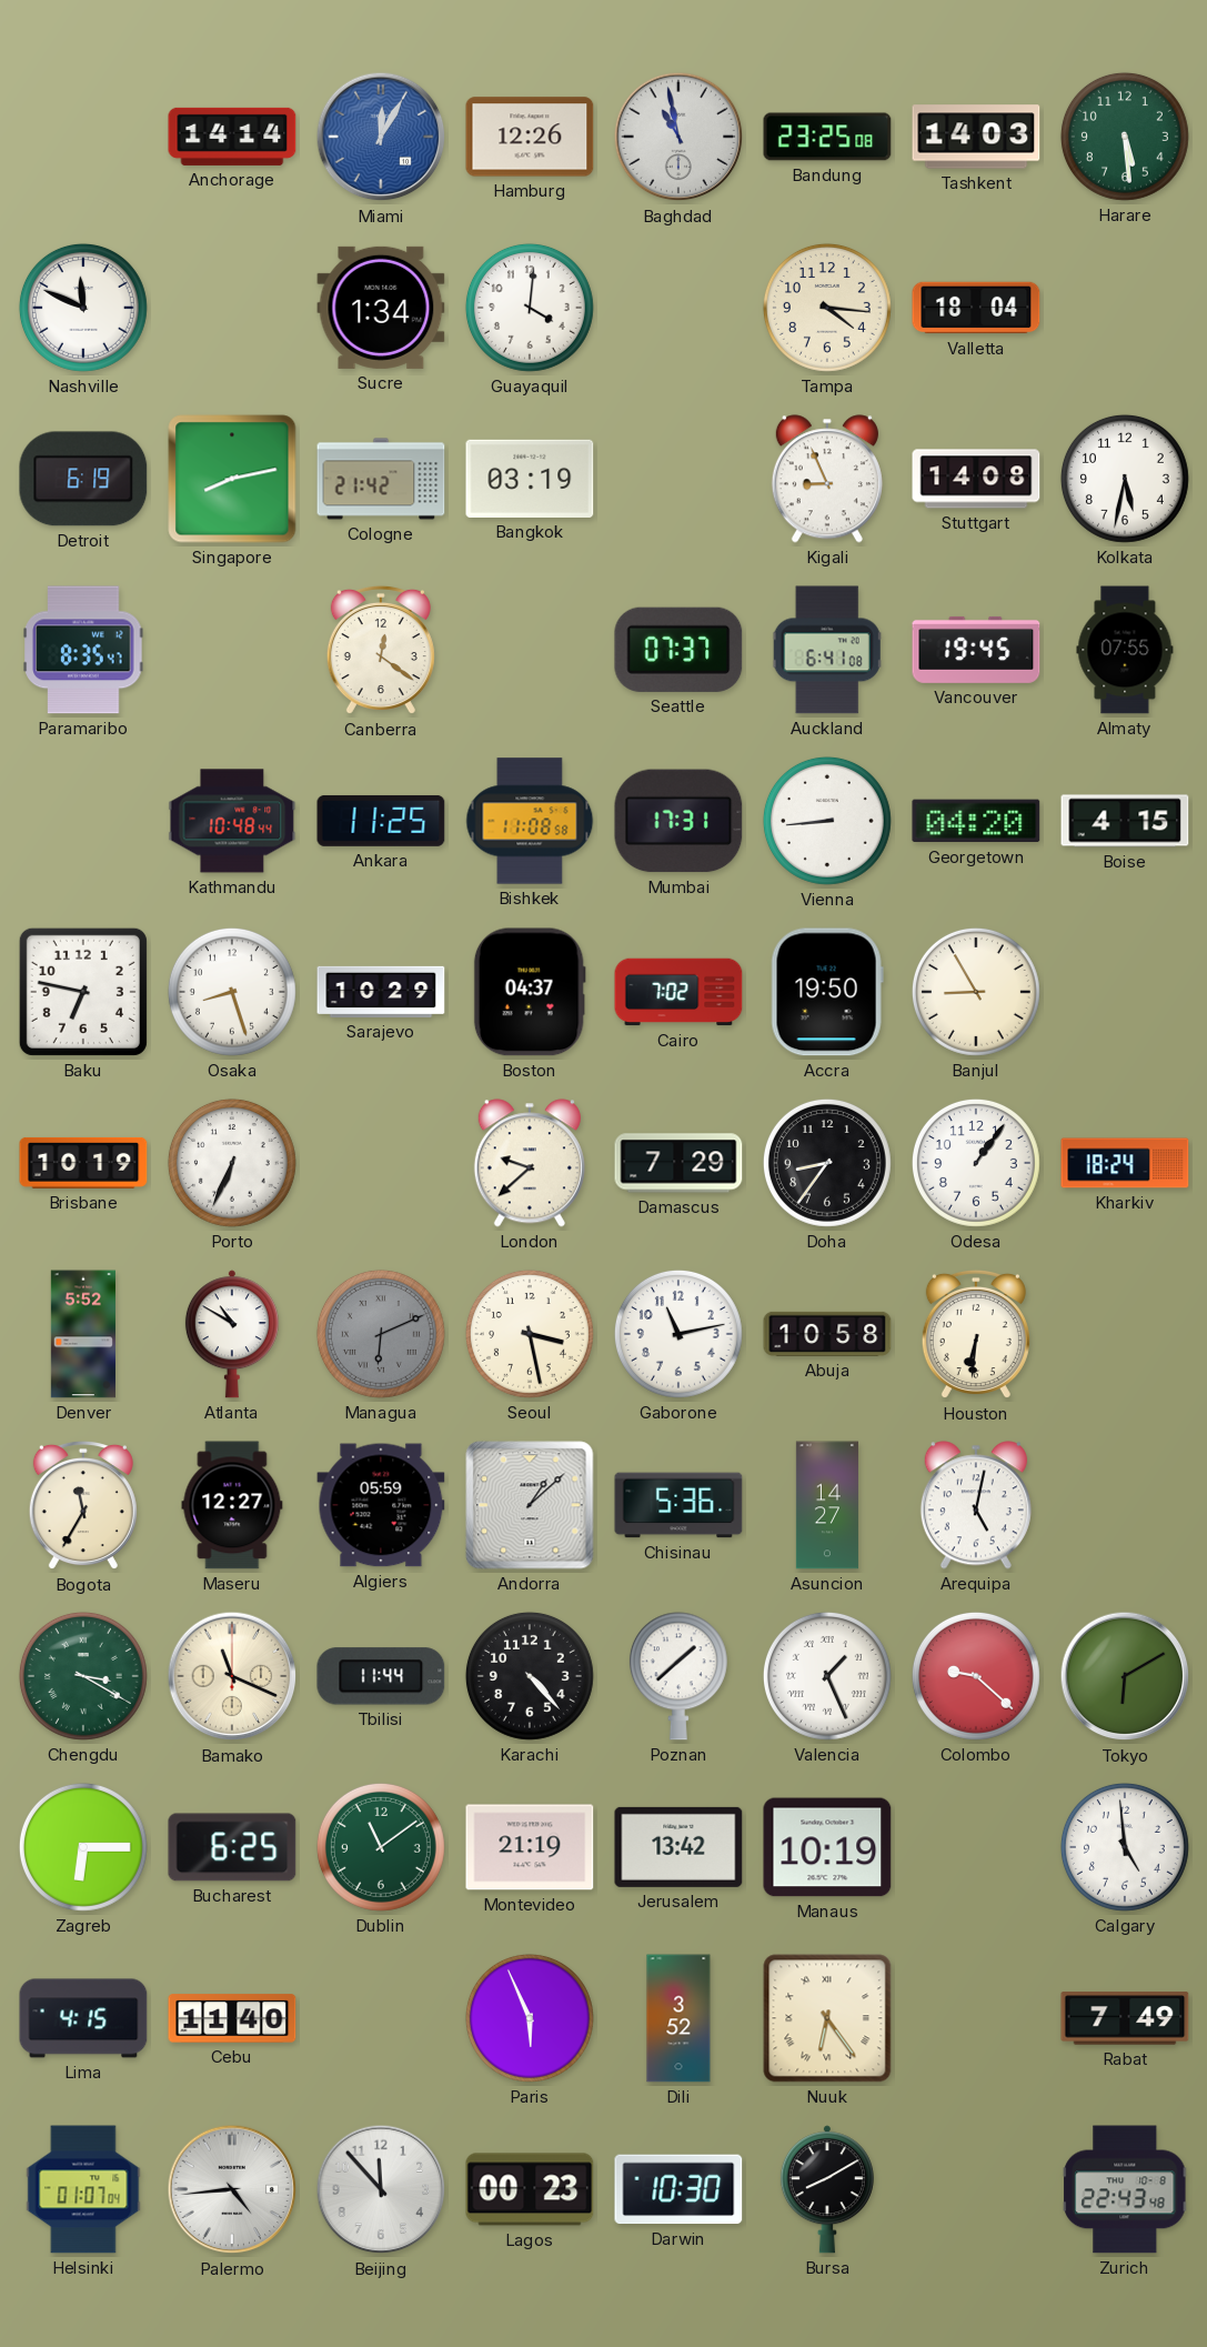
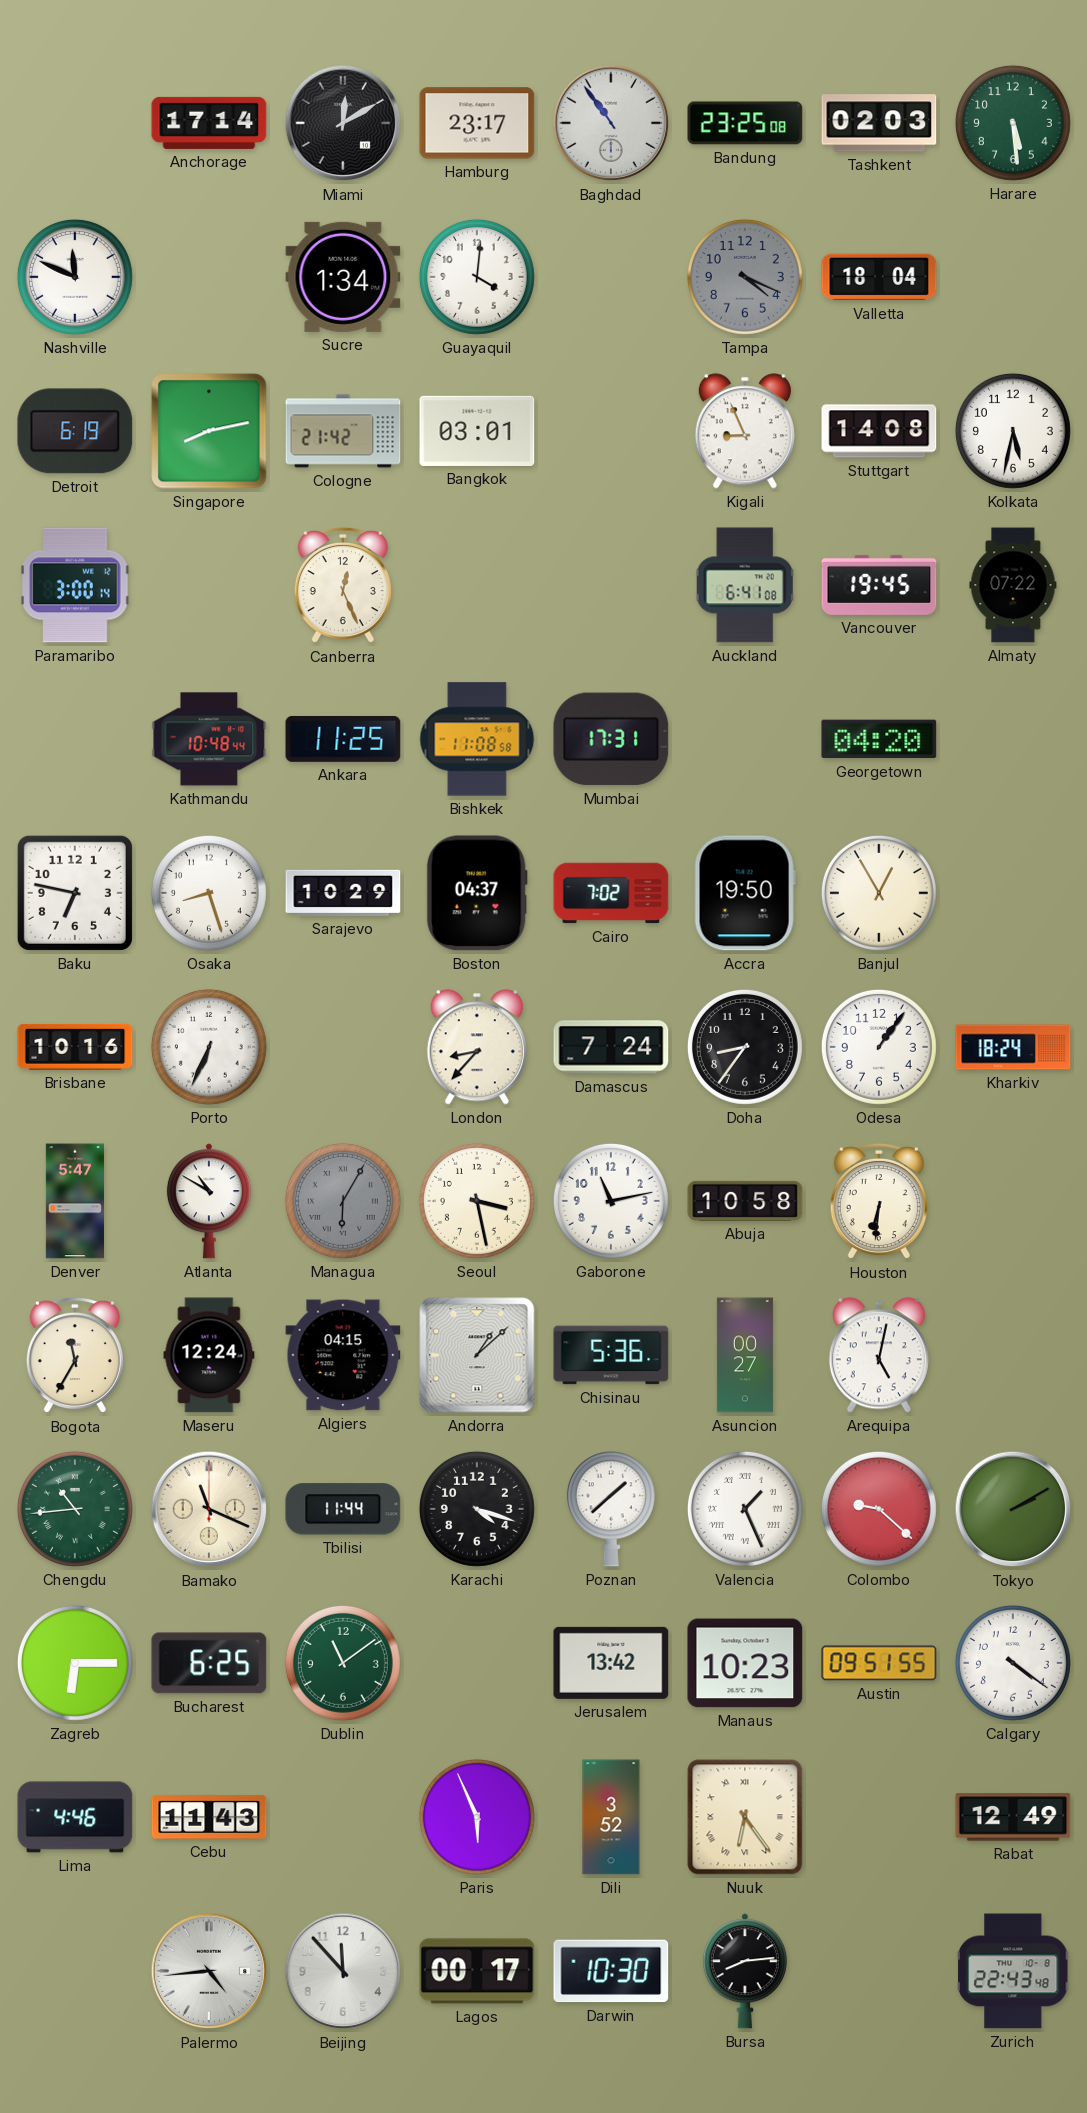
Anchorage: 14:14 -> 17:14
Miami: 12:05 -> 12:10
Miami dial: blue -> black
Hamburg: 12:26 -> 23:17
Baghdad: 10:58 -> 10:54
Tashkent: 14:03 -> 02:03
Tampa: 4:16 -> 4:19
Tampa dial: cream -> grey
Bangkok: 03:19 -> 03:01
Paramaribo: 8:35 -> 3:00
Canberra: 12:21 -> 12:26
Seattle: 07:37 -> none
Almaty: 07:55 -> 07:22
Vienna: 8:44 -> none
Boise: 4:15 -> none
Banjul: 8:55 -> 12:55
Brisbane: 10:19 -> 10:16
London: 9:38 -> 8:37
Damascus: 7:29 -> 7:24
Denver: 5:52 -> 5:47
Managua: 6:11 -> 6:05
Maseru: 12:27 -> 12:24
Algiers: 05:59 -> 04:15
Asuncion: 14:27 -> 00:27
Chengdu: 3:20 -> 10:44
Karachi: 4:23 -> 4:18
Tokyo: 6:10 -> 2:10
Montevideo: 21:19 -> none
Manaus: 10:19 -> 10:23
Austin: none -> 09:51
Calgary: 4:59 -> 4:21
Lima: 4:15 -> 4:46
Cebu: 11:40 -> 11:43
Rabat: 7:49 -> 12:49
Helsinki: 01:07 -> none
Lagos: 00:23 -> 00:17
Bursa: 8:10 -> 8:14
